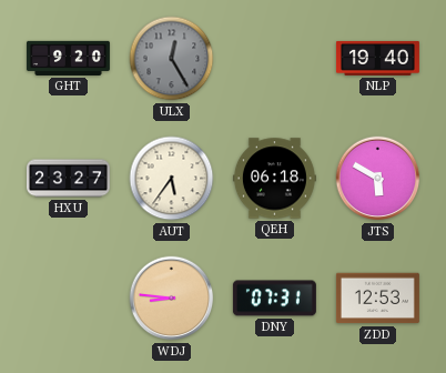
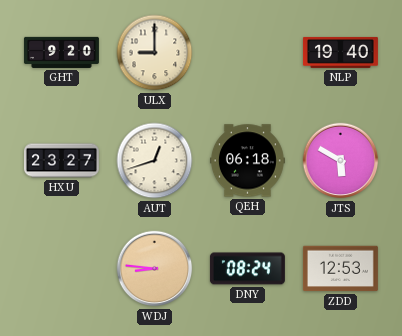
ULX: 12:25 -> 9:00
ULX dial: grey -> cream
AUT: 5:36 -> 12:42
DNY: 07:31 -> 08:24
